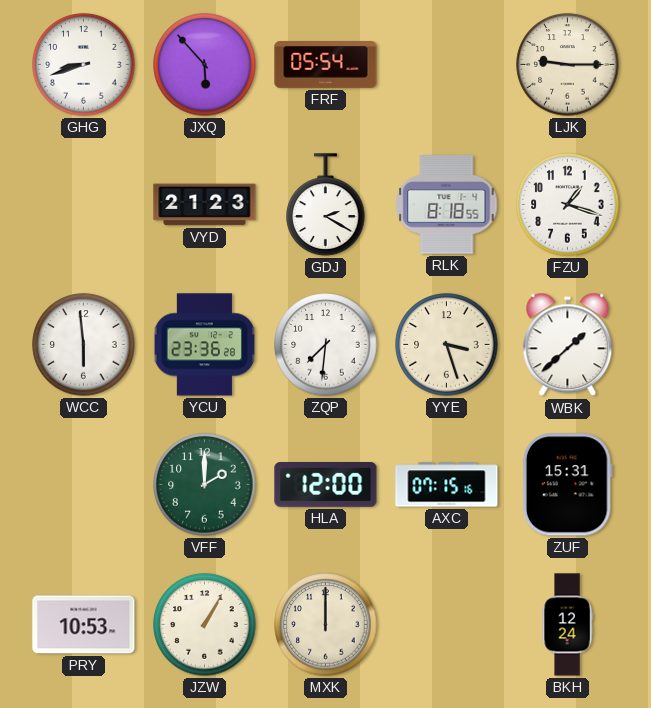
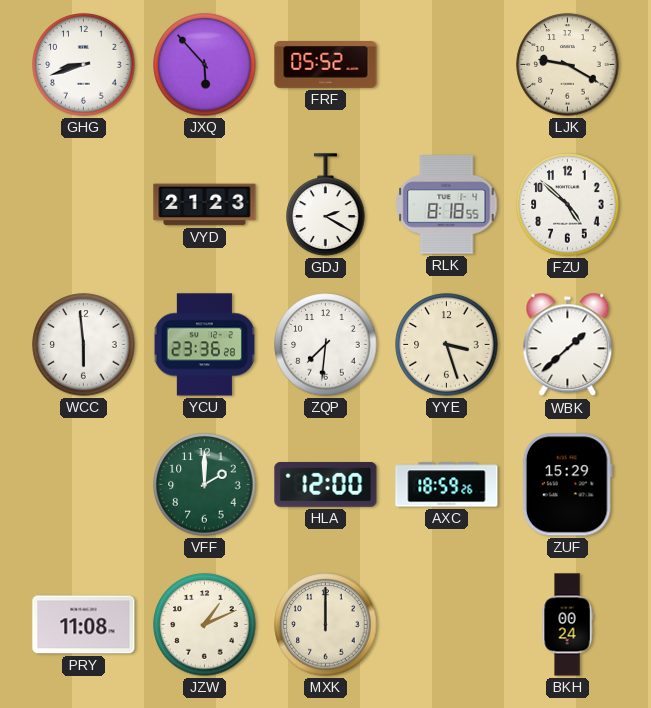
FRF: 05:54 -> 05:52
LJK: 9:15 -> 9:20
FZU: 1:18 -> 4:52
AXC: 07:15 -> 18:59
ZUF: 15:31 -> 15:29
PRY: 10:53 -> 11:08
JZW: 1:05 -> 1:11
BKH: 12:24 -> 00:24
